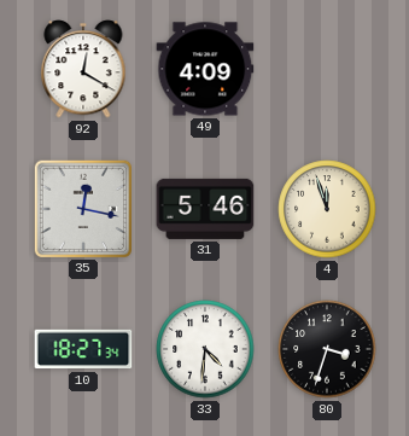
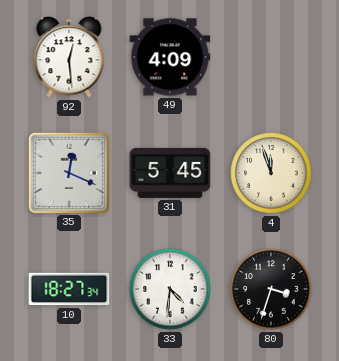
92: 12:20 -> 12:29
35: 12:17 -> 12:19
31: 5:46 -> 5:45
